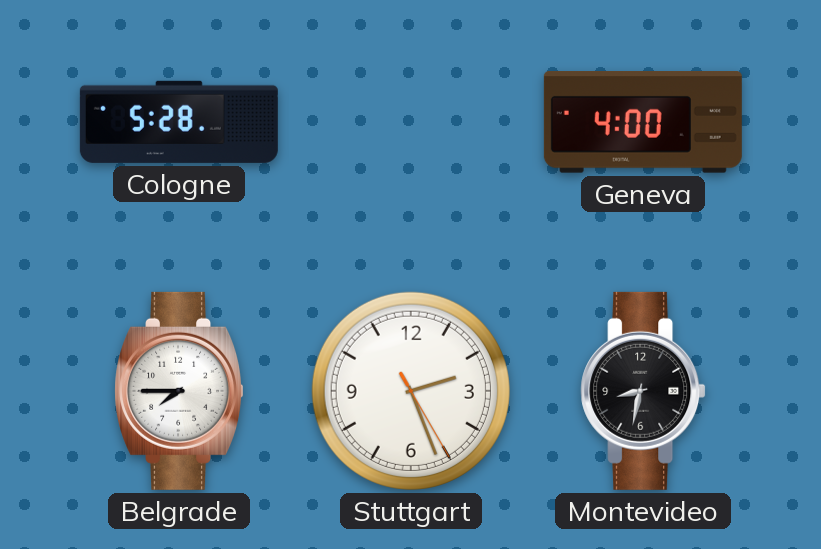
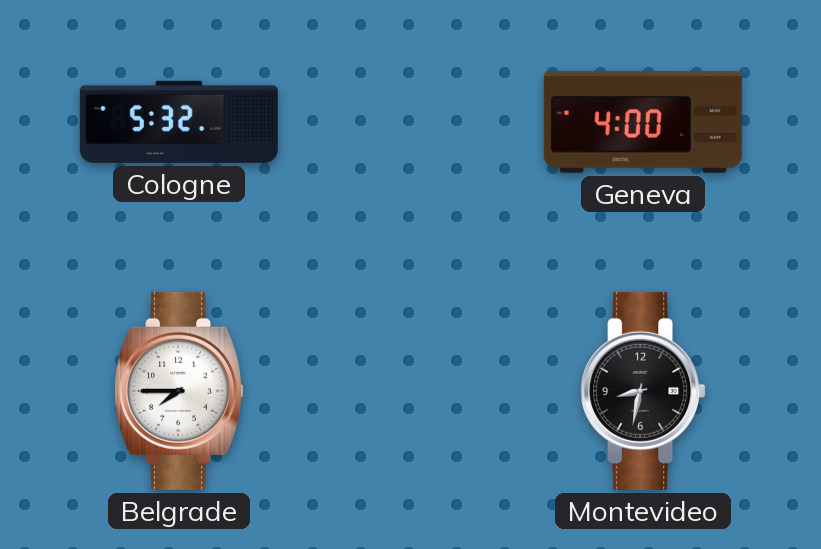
Cologne: 5:28 -> 5:32
Stuttgart: 2:26 -> none
